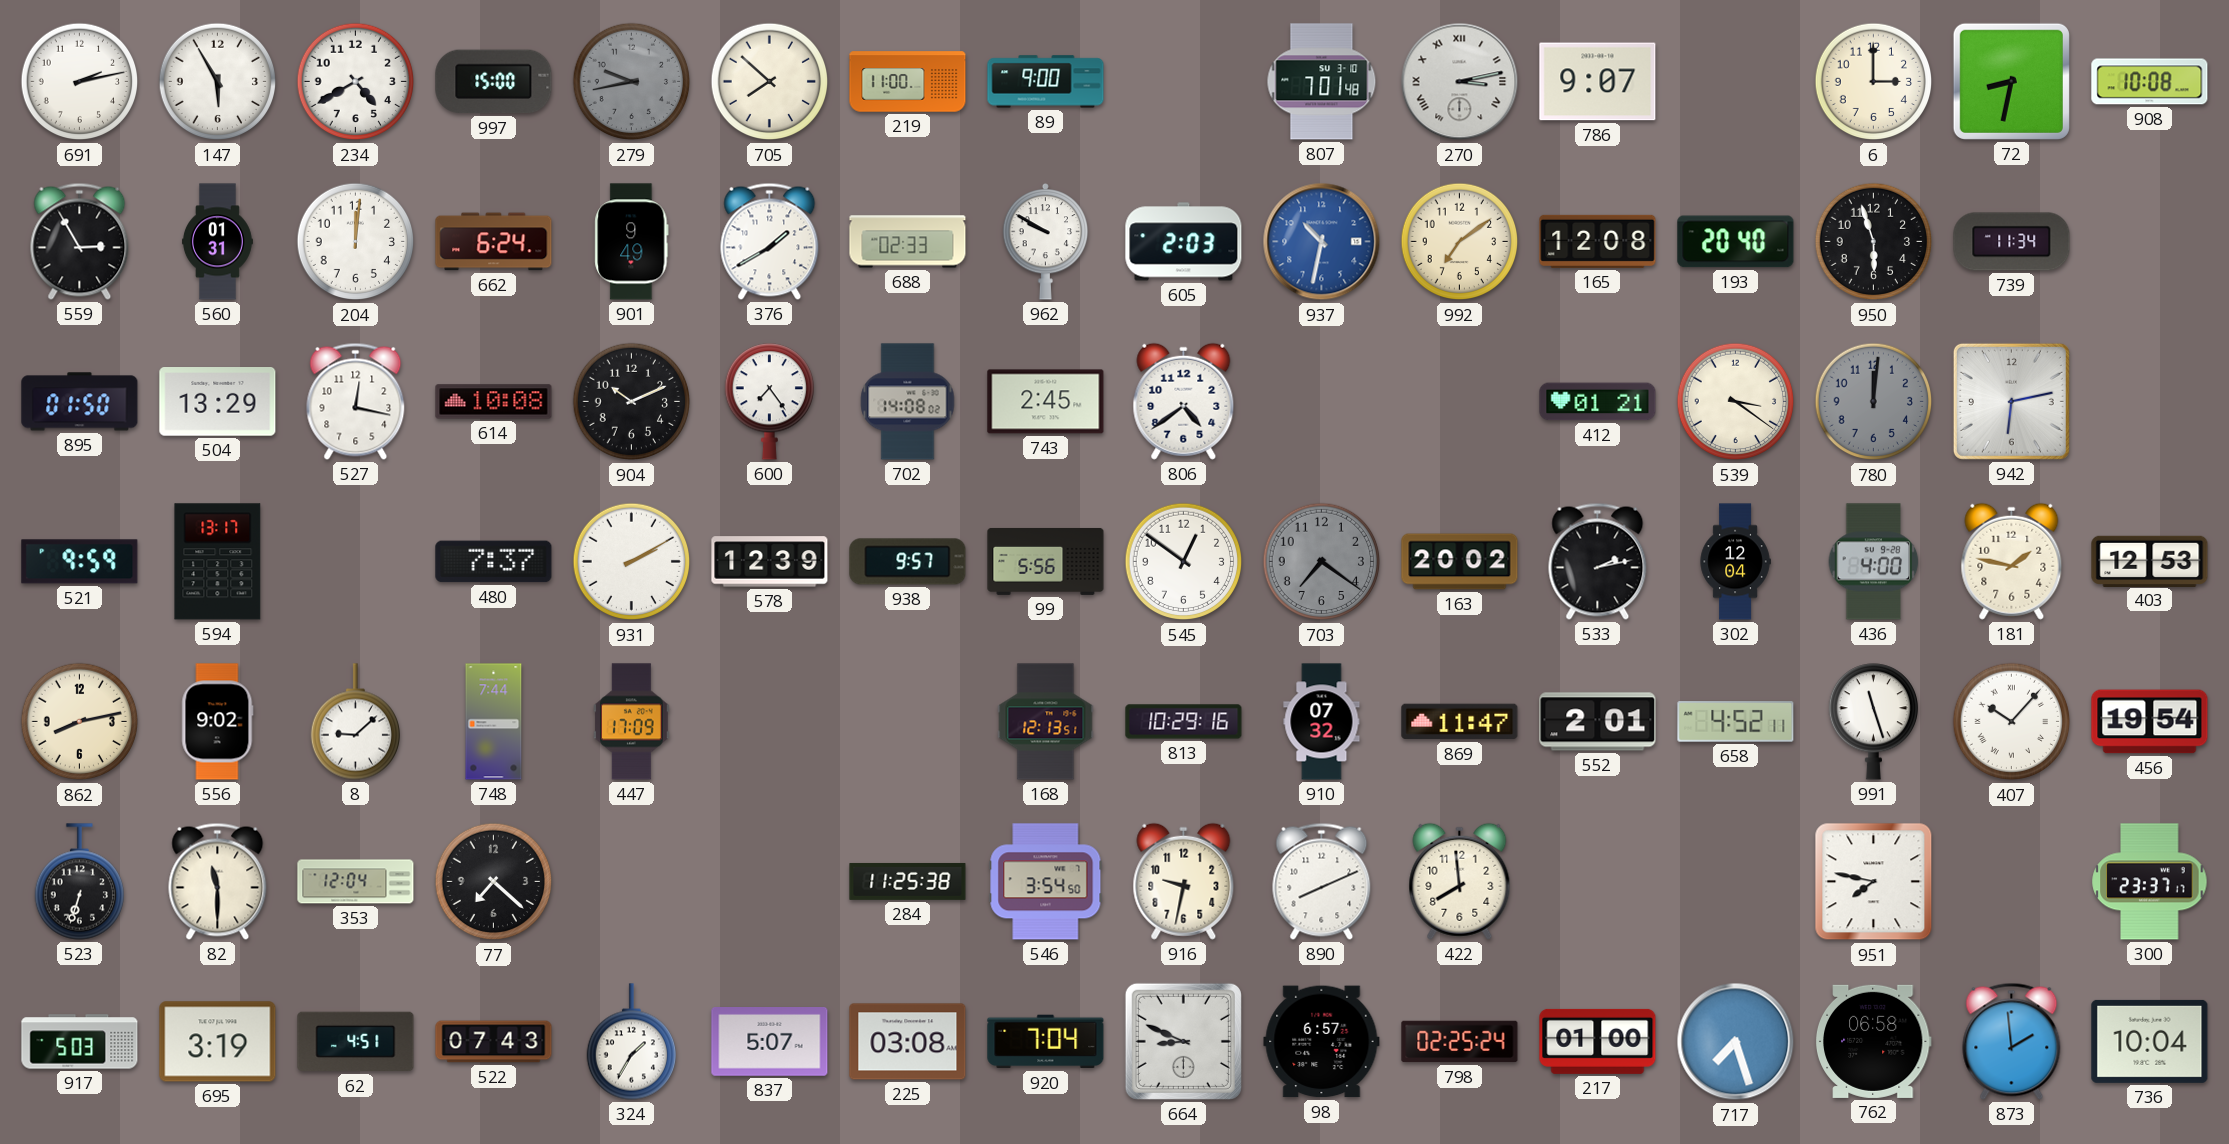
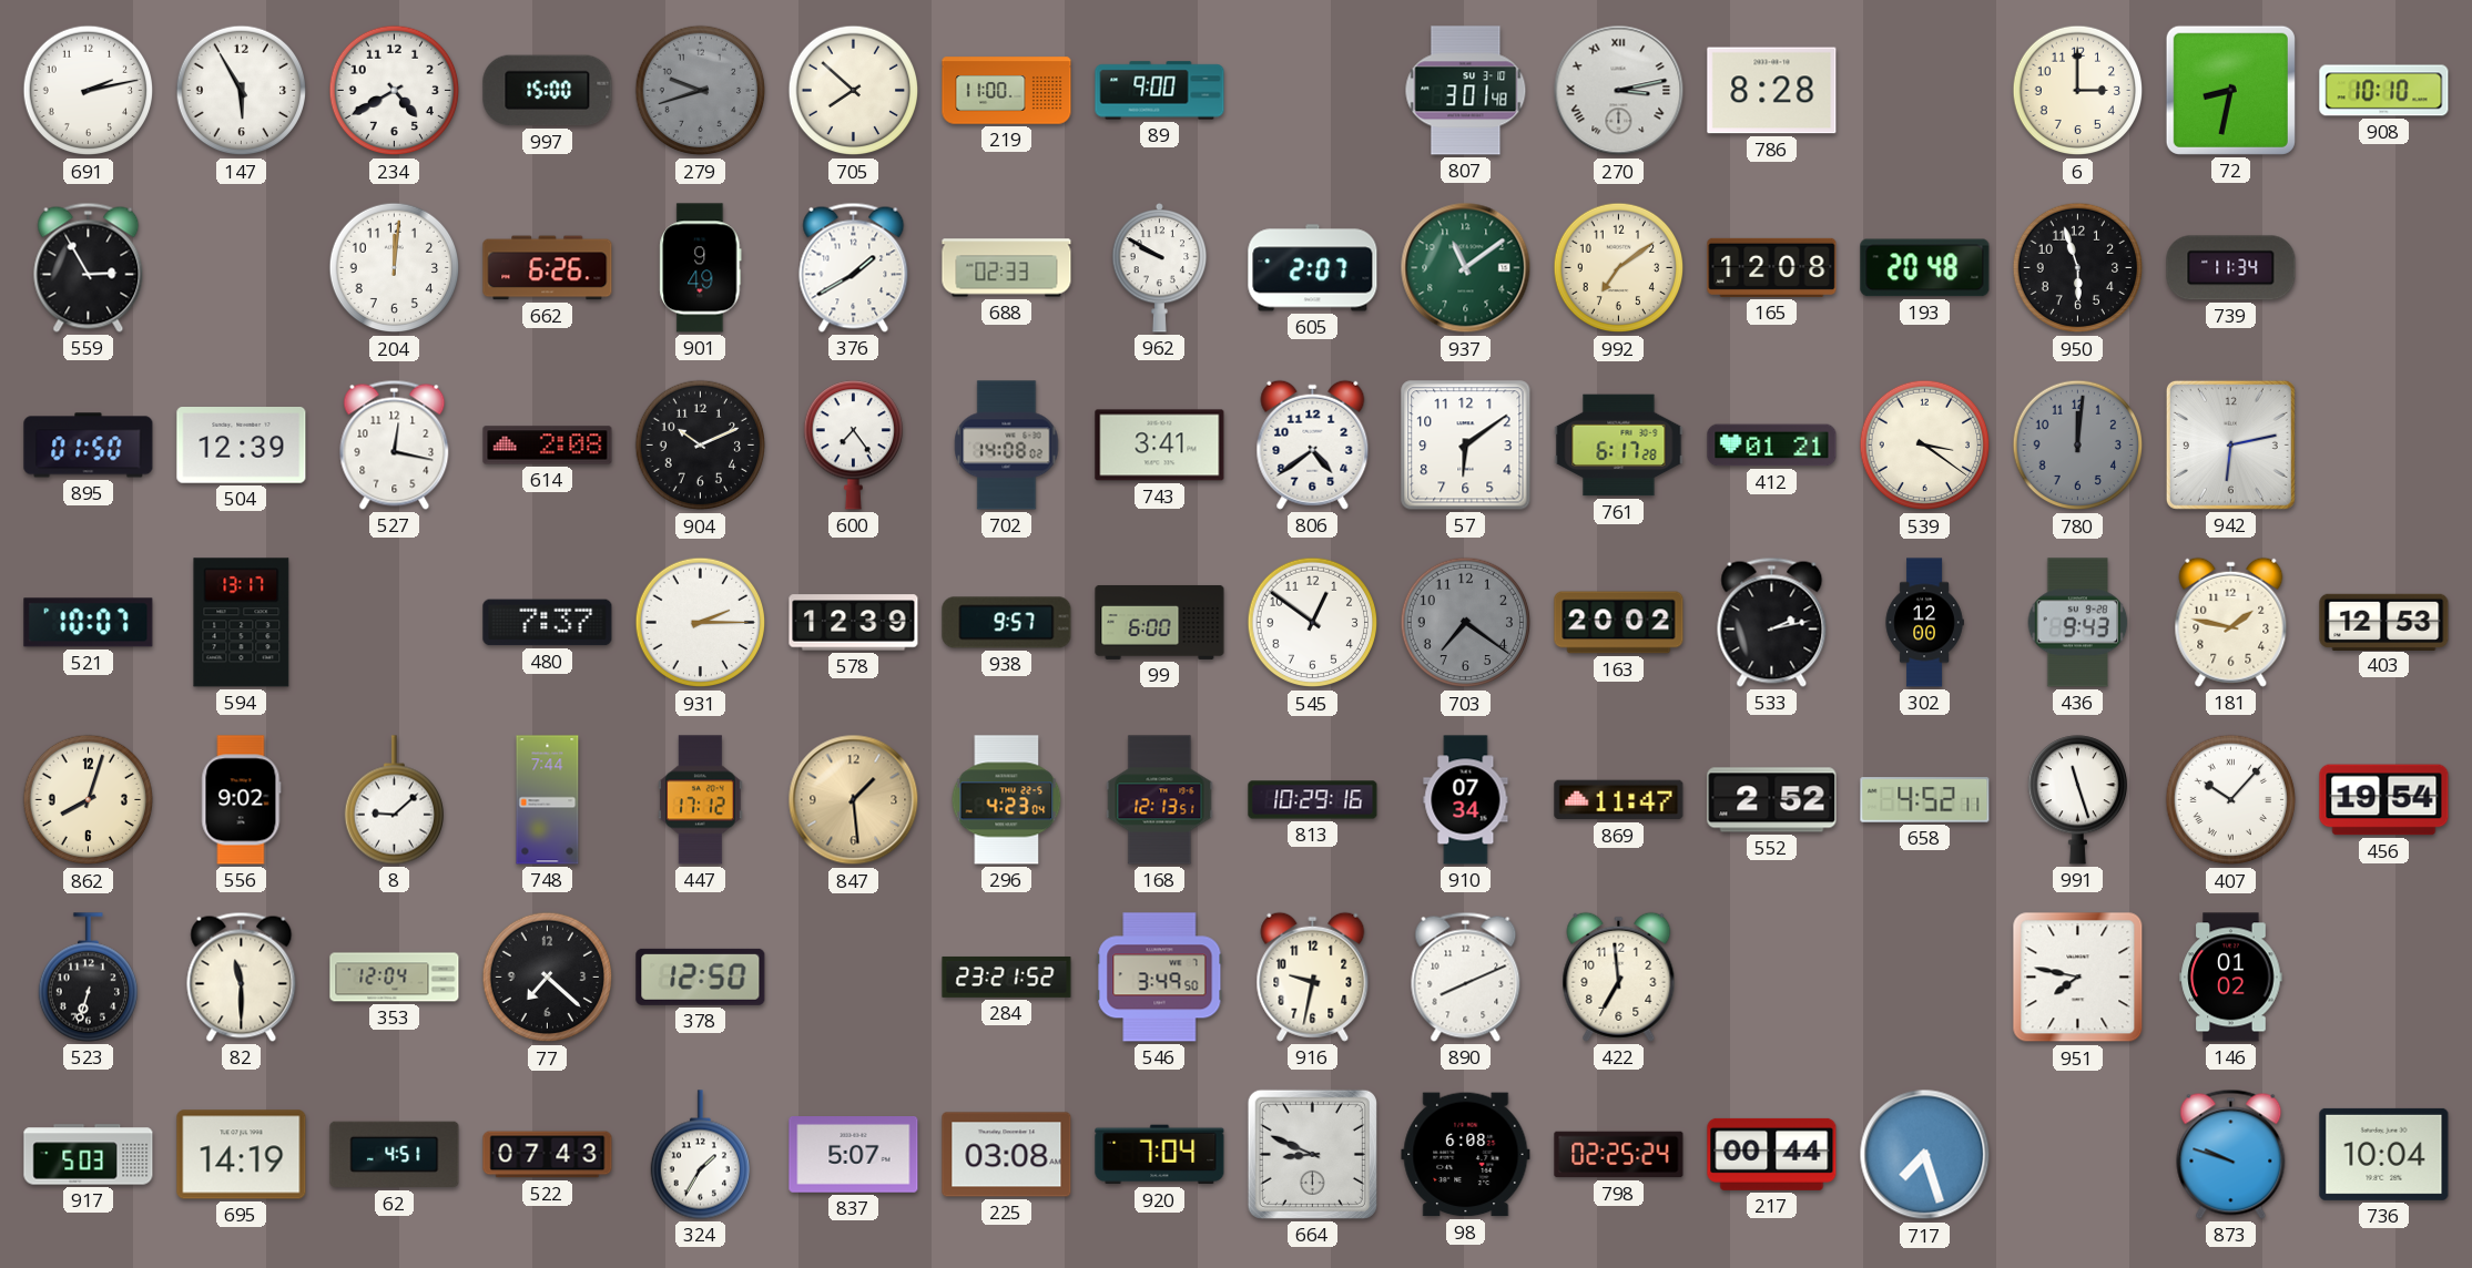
279: 9:43 -> 9:42
807: 7:01 -> 3:01
786: 9:07 -> 8:28
908: 10:08 -> 10:10
560: 01:31 -> none
662: 6:24 -> 6:26
605: 2:03 -> 2:07
937: 10:32 -> 11:09
937 dial: blue -> green
193: 20:40 -> 20:48
504: 13:29 -> 12:39
614: 10:08 -> 2:08
743: 2:45 -> 3:41
57: none -> 6:09
761: none -> 6:17
521: 9:59 -> 10:07
931: 2:10 -> 2:15
99: 5:56 -> 6:00
302: 12:04 -> 12:00
436: 4:00 -> 9:43
862: 8:13 -> 8:03
447: 17:09 -> 17:12
847: none -> 1:29
296: none -> 4:23
910: 07:32 -> 07:34
552: 2:01 -> 2:52
378: none -> 12:50
284: 11:25 -> 23:21
546: 3:54 -> 3:49
422: 7:59 -> 6:59
146: none -> 01:02
300: 23:37 -> none
695: 3:19 -> 14:19
98: 6:57 -> 6:08
217: 01:00 -> 00:44
762: 06:58 -> none
873: 1:59 -> 9:48
